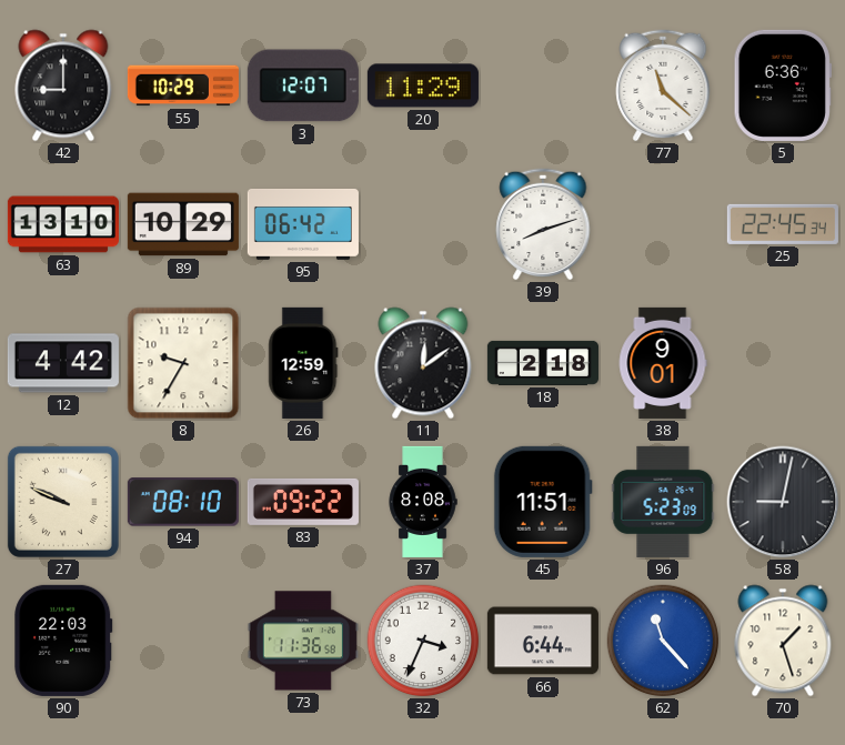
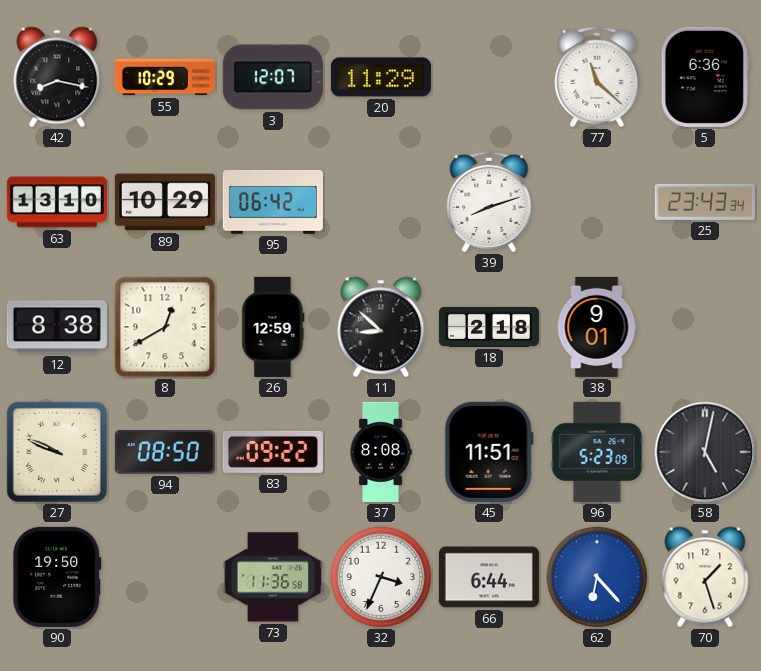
42: 9:00 -> 8:17
25: 22:45 -> 23:43
12: 4:42 -> 8:38
8: 9:35 -> 12:40
11: 12:09 -> 8:52
94: 08:10 -> 08:50
58: 9:02 -> 5:02
90: 22:03 -> 19:50
62: 11:23 -> 6:23
